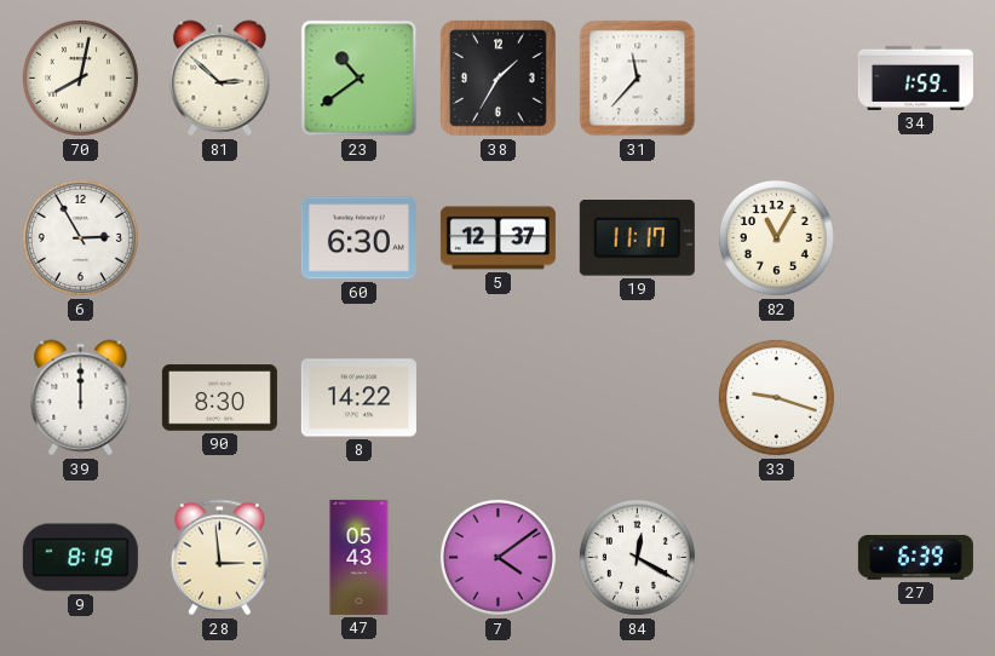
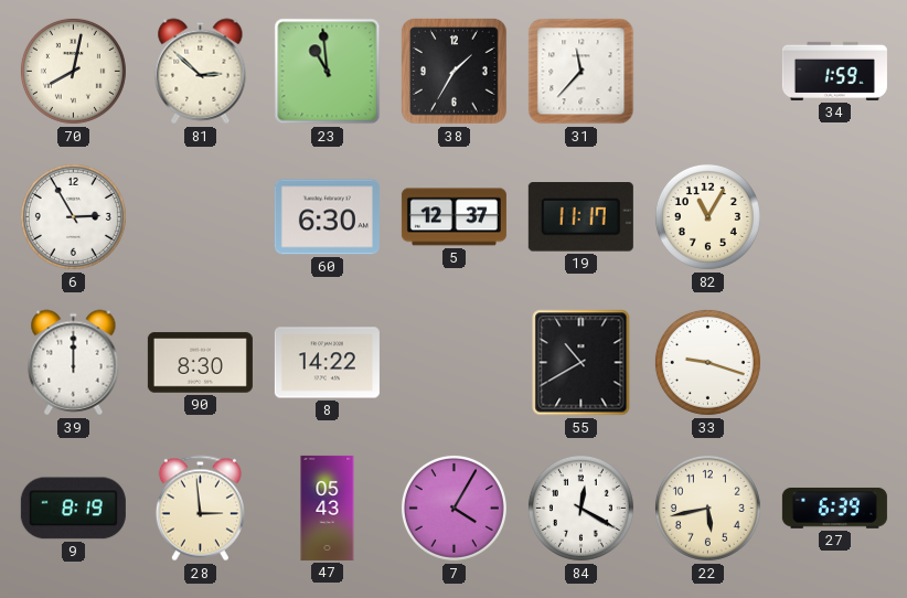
23: 10:39 -> 10:59
55: none -> 10:40
7: 4:09 -> 4:05
22: none -> 5:43
